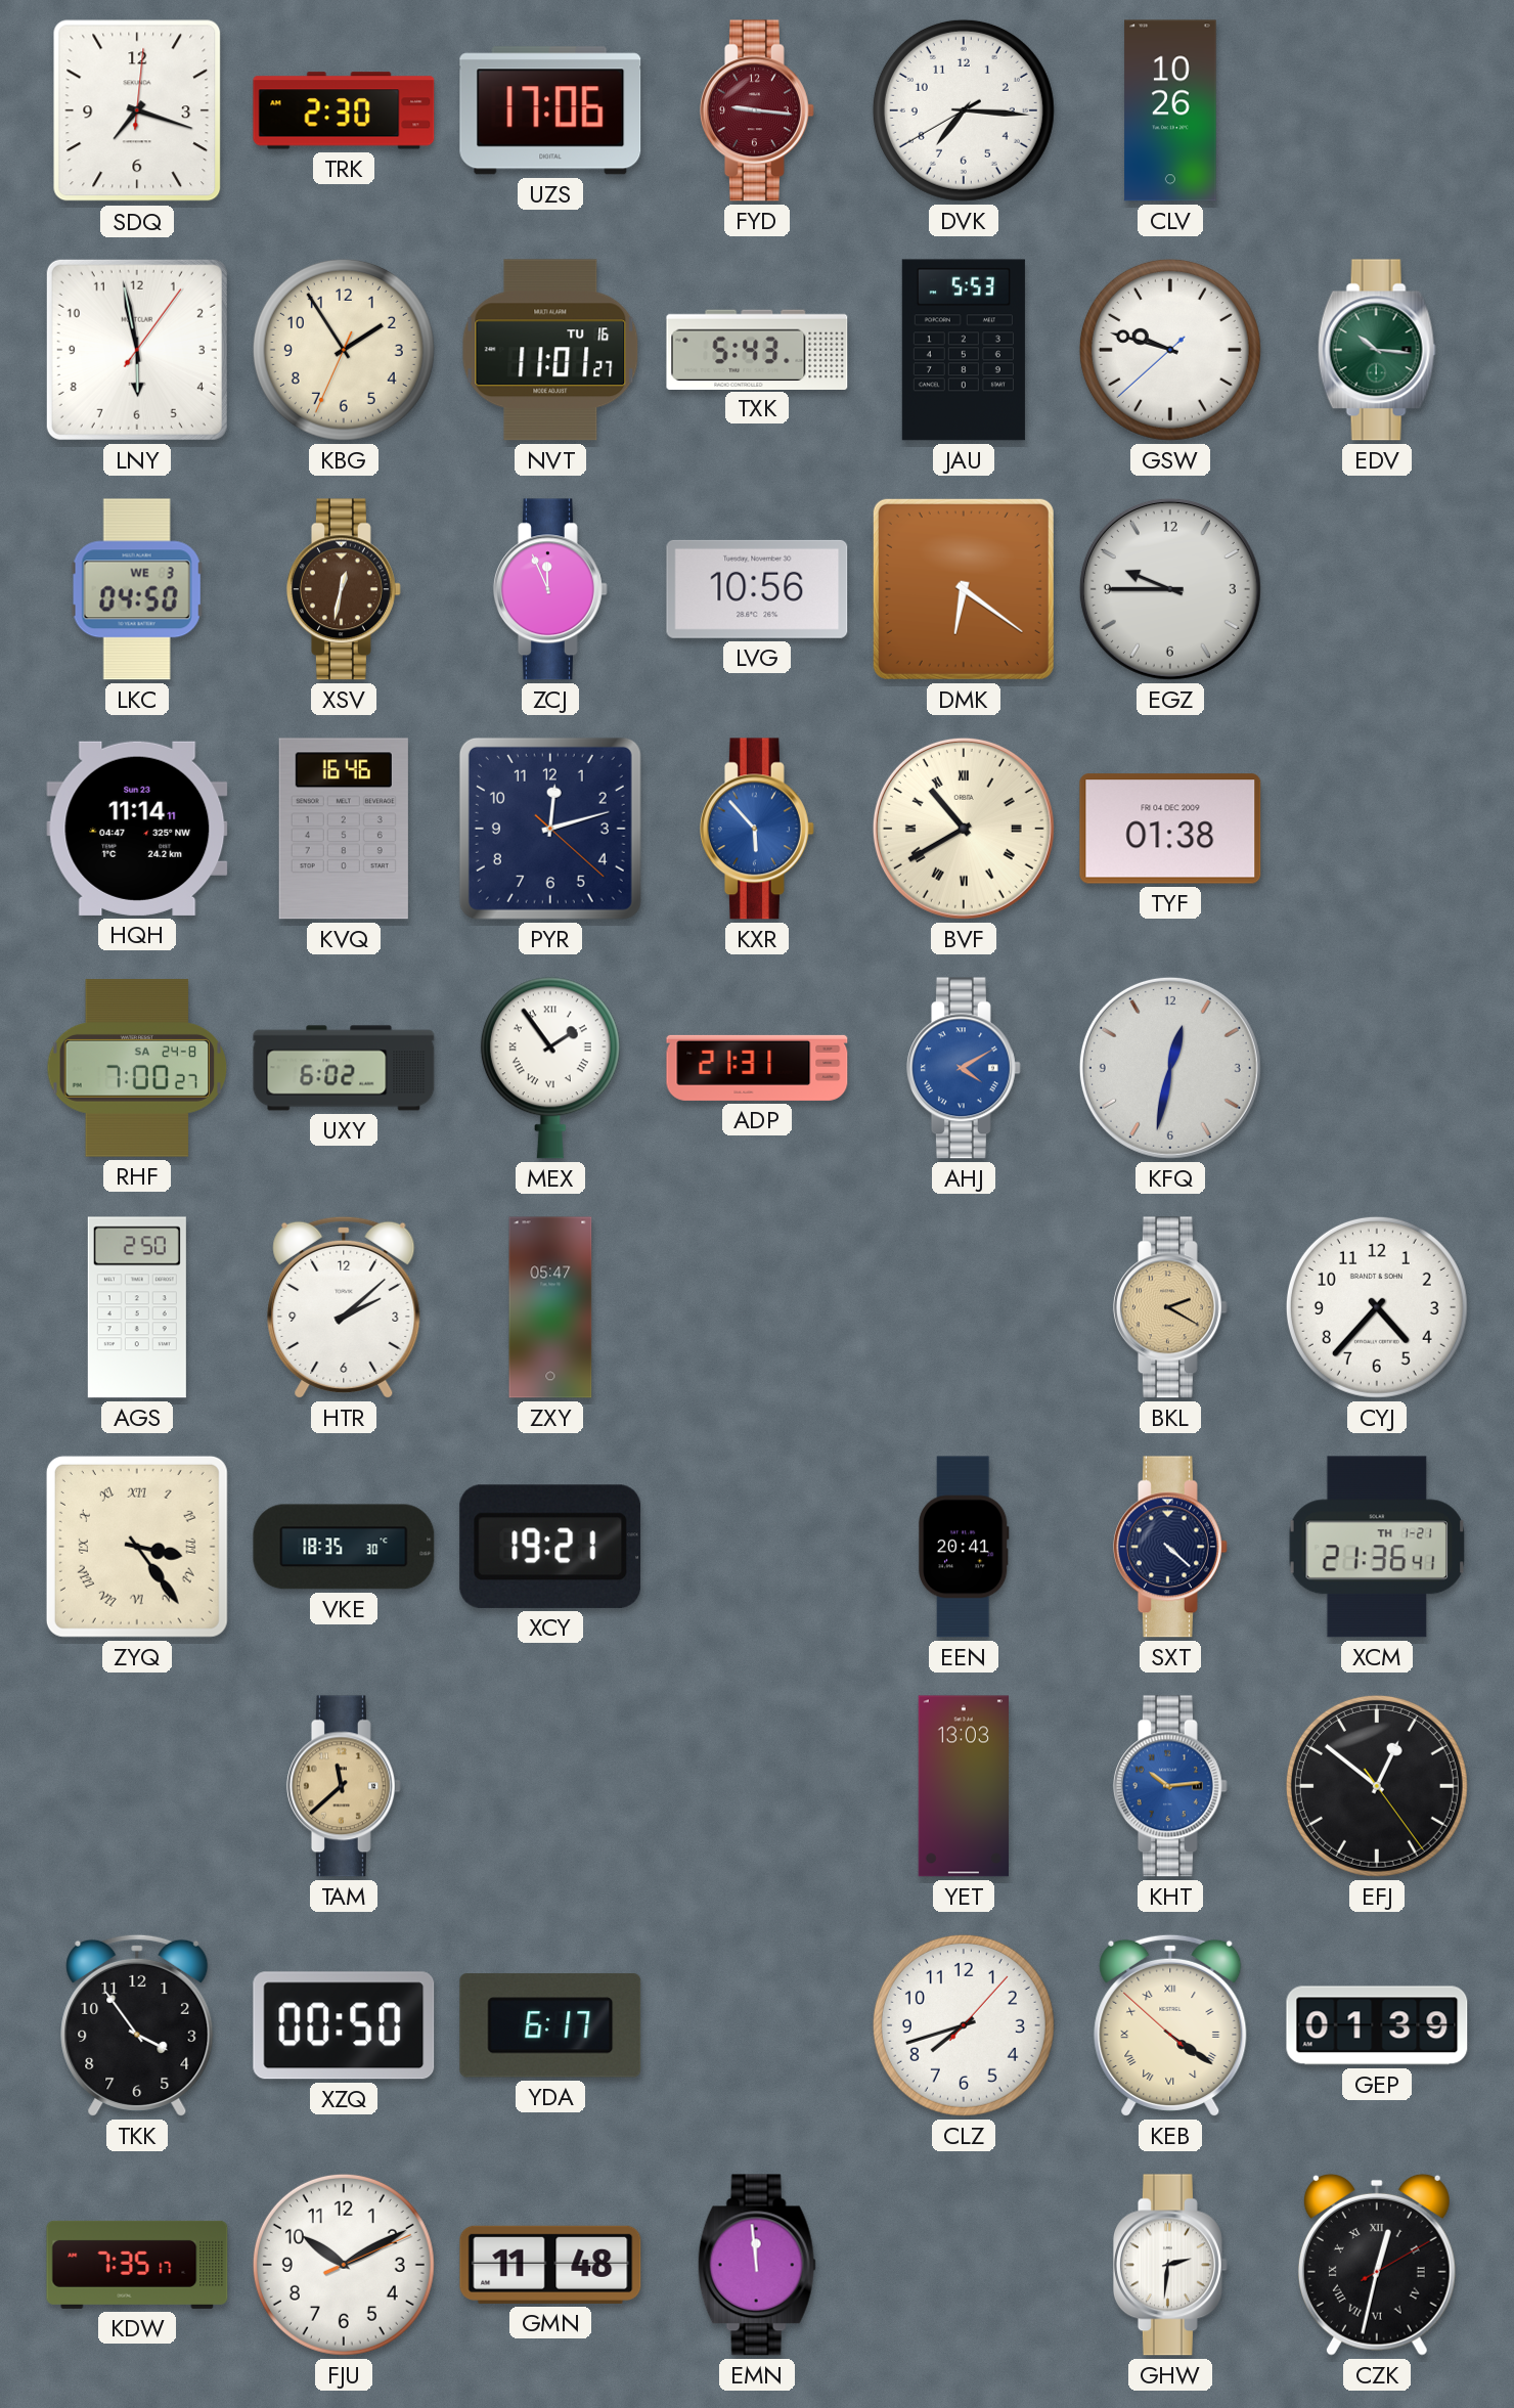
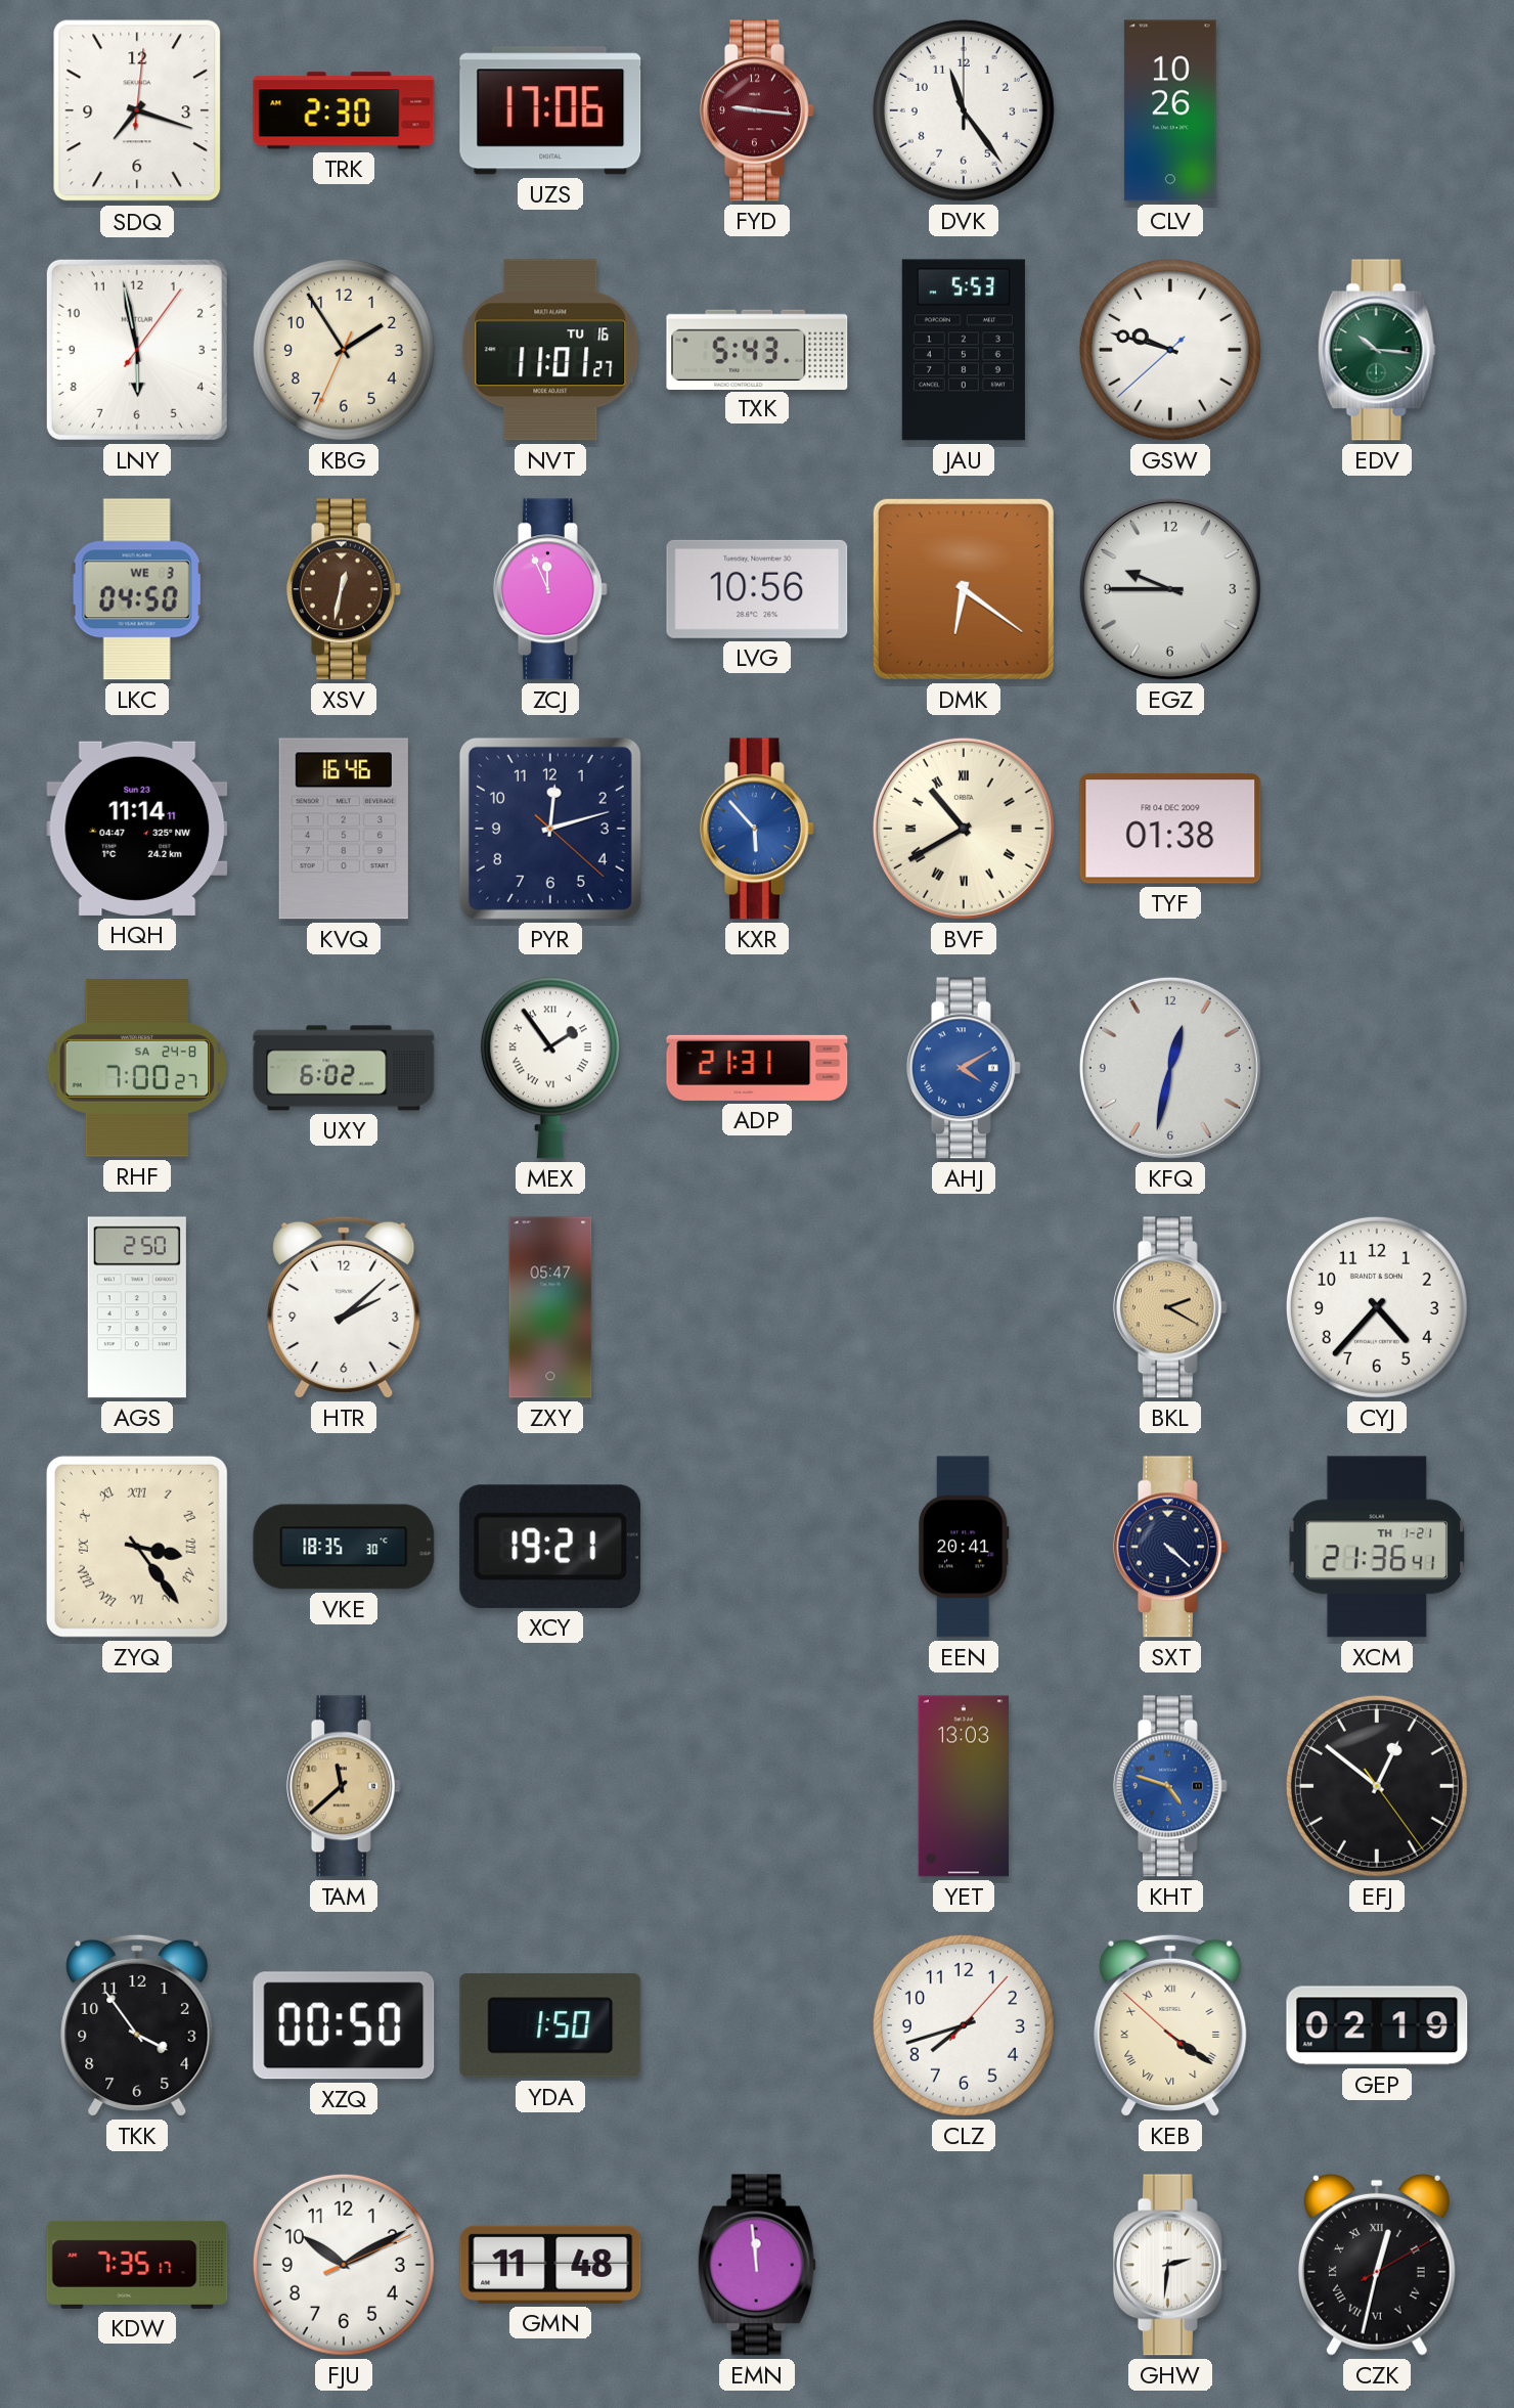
DVK: 7:15 -> 11:24
KHT: 10:14 -> 4:48
YDA: 6:17 -> 1:50
GEP: 01:39 -> 02:19
